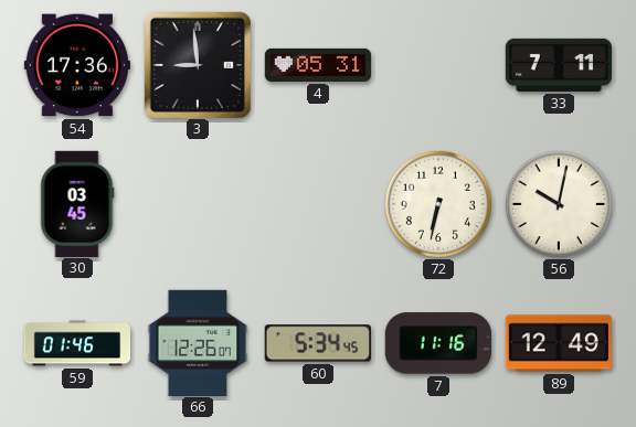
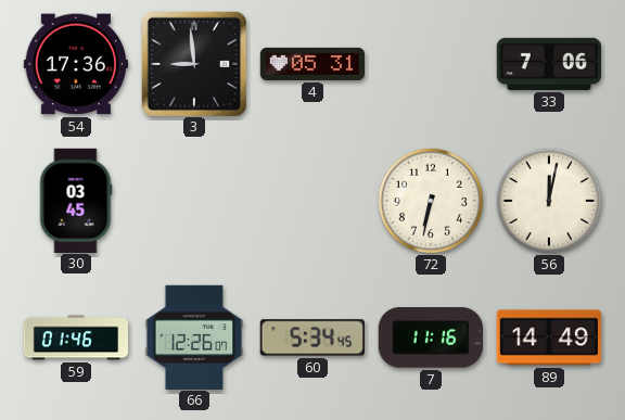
33: 7:11 -> 7:06
56: 10:02 -> 12:02
89: 12:49 -> 14:49
